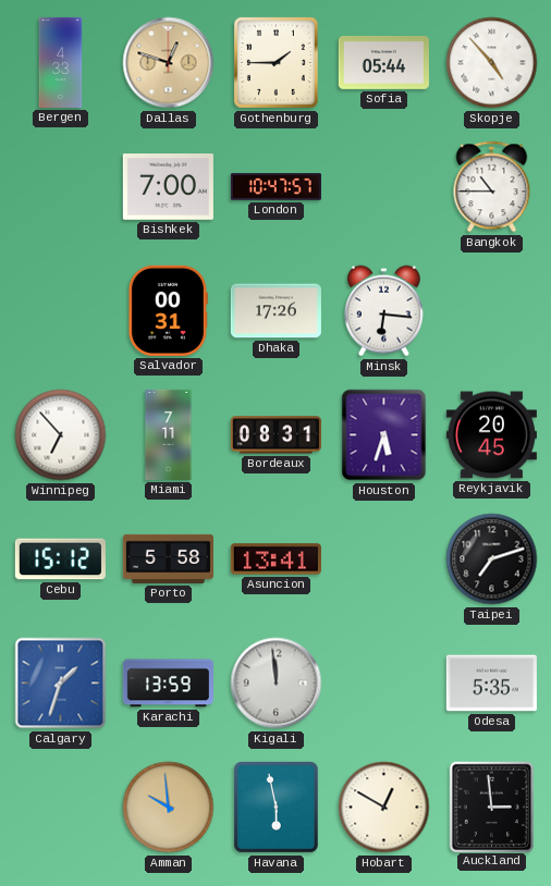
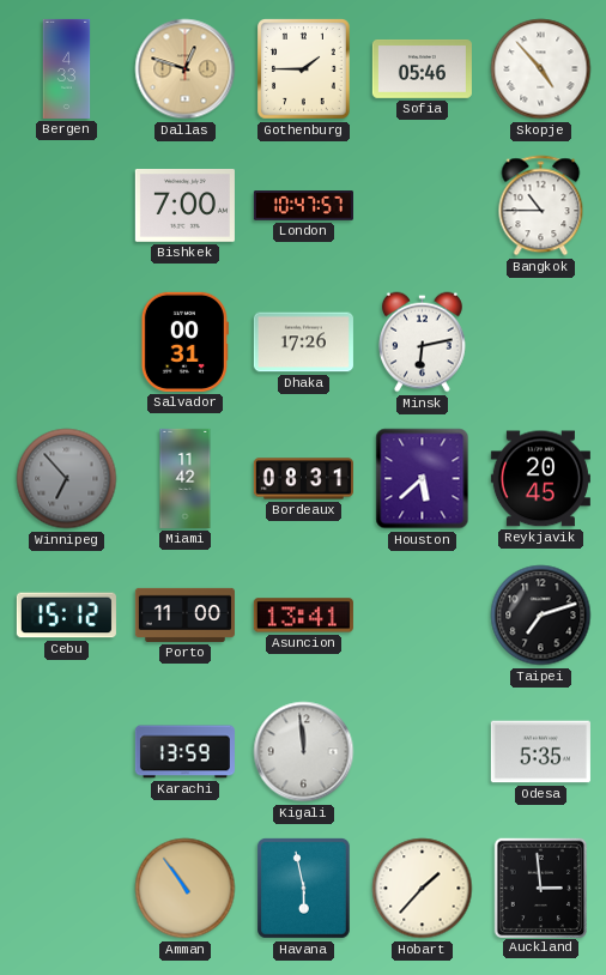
Sofia: 05:44 -> 05:46
Minsk: 6:16 -> 6:13
Winnipeg dial: white -> grey
Miami: 7:11 -> 11:42
Houston: 5:33 -> 5:38
Porto: 5:58 -> 11:00
Calgary: 1:33 -> none
Amman: 9:59 -> 10:54
Hobart: 12:50 -> 1:37
